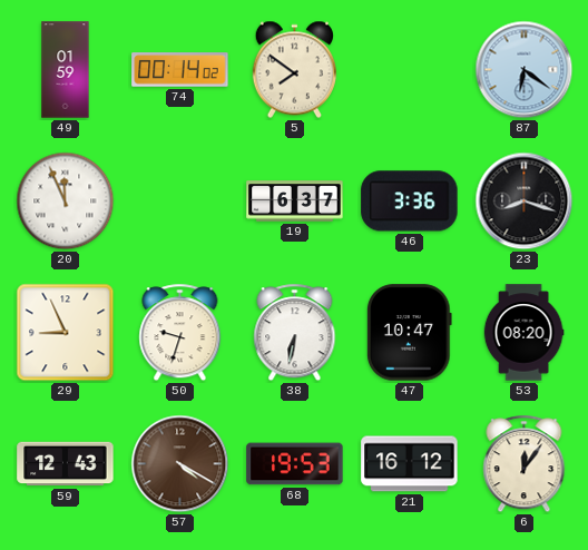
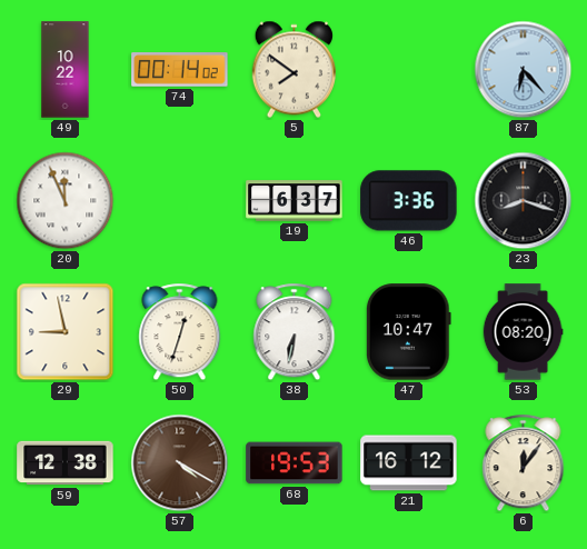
49: 01:59 -> 10:22
87: 6:21 -> 6:23
29: 8:56 -> 8:58
50: 9:33 -> 12:33
59: 12:43 -> 12:38
